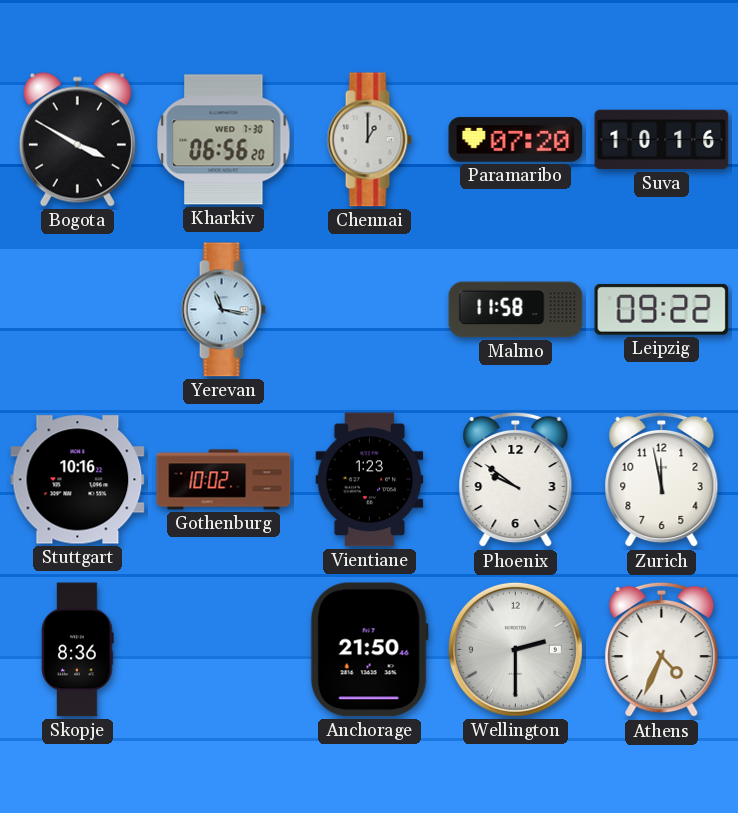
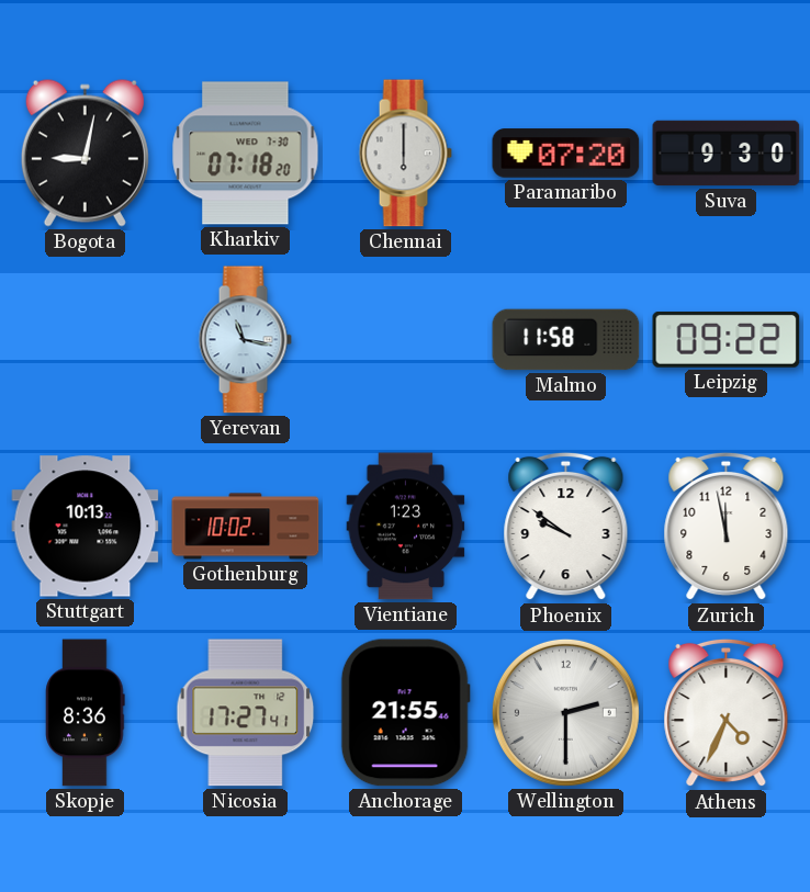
Bogota: 3:50 -> 9:02
Kharkiv: 06:56 -> 07:18
Chennai: 1:00 -> 6:00
Suva: 10:16 -> 9:30
Stuttgart: 10:16 -> 10:13
Nicosia: none -> 17:27
Anchorage: 21:50 -> 21:55
